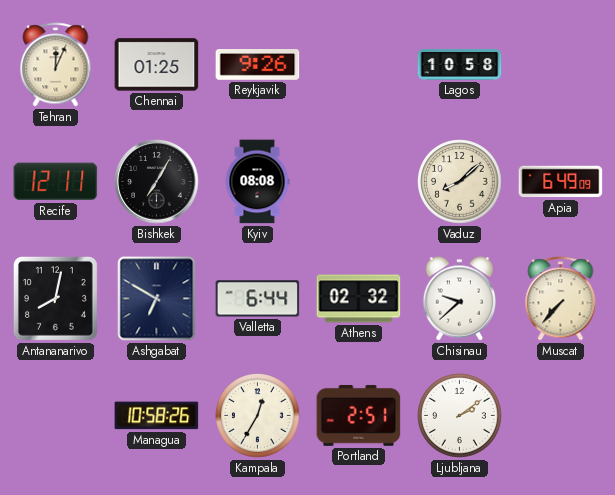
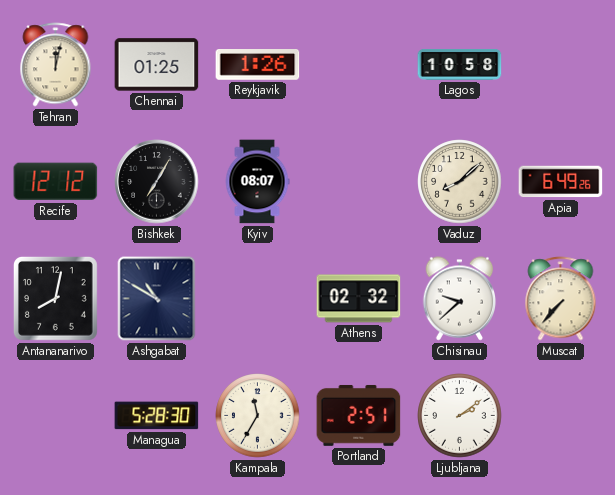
Tehran: 12:04 -> 12:02
Reykjavik: 9:26 -> 1:26
Recife: 12:11 -> 12:12
Kyiv: 08:08 -> 08:07
Apia: 6:49:09 -> 6:49:26
Ashgabat: 6:50 -> 10:50
Valletta: 6:44 -> none
Managua: 10:58 -> 5:28
Kampala: 12:35 -> 11:35
